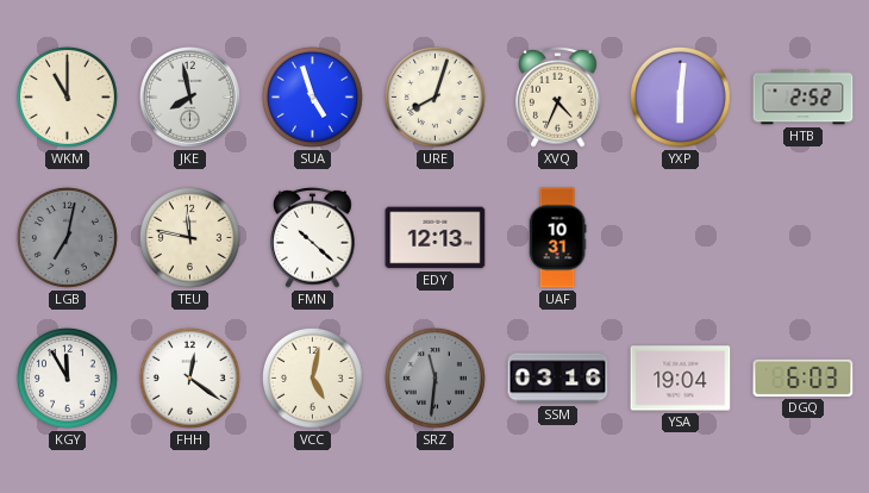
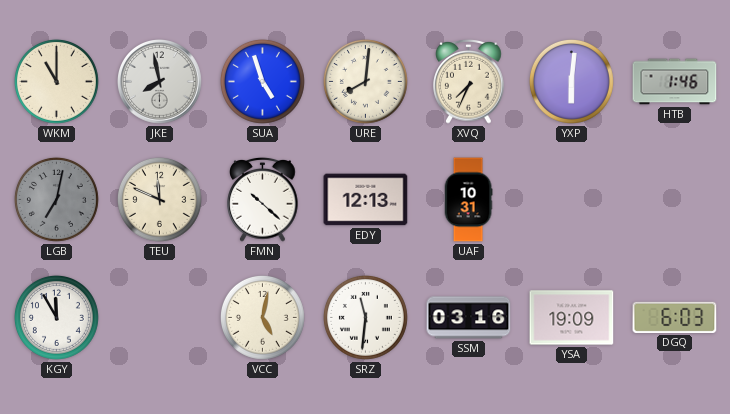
URE: 8:03 -> 8:01
XVQ: 4:34 -> 7:34
HTB: 2:52 -> 1:46
TEU: 11:47 -> 11:49
FHH: 12:21 -> none
SRZ dial: grey -> white
YSA: 19:04 -> 19:09
